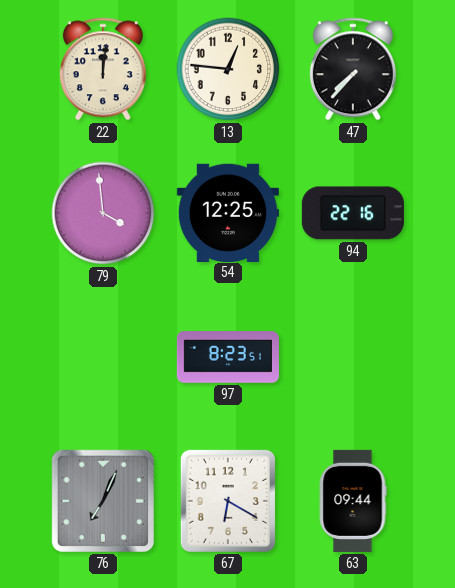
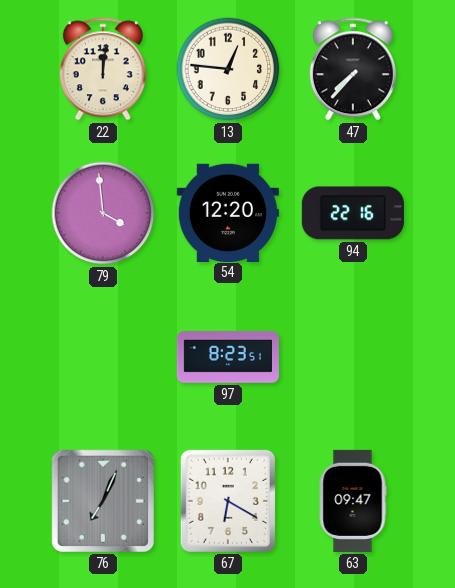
54: 12:25 -> 12:20
63: 09:44 -> 09:47
